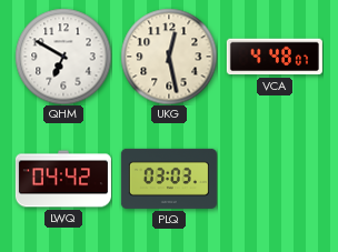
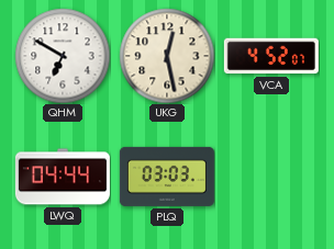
VCA: 4:48 -> 4:52
LWQ: 04:42 -> 04:44
